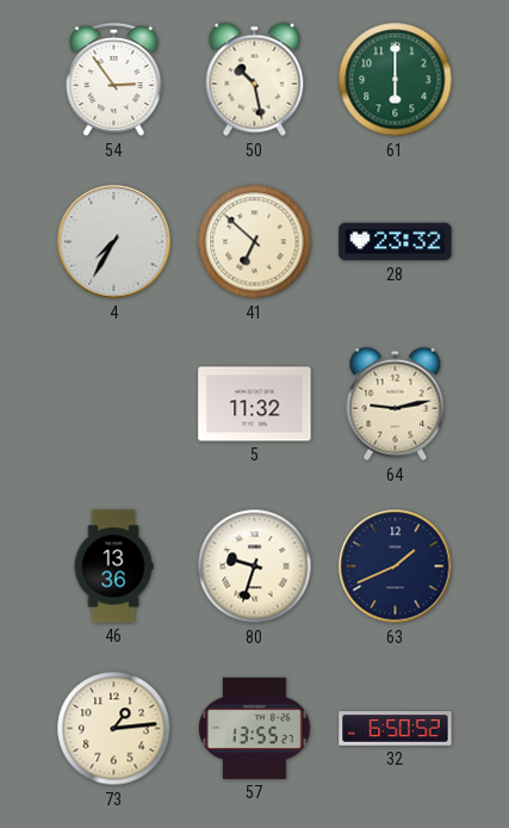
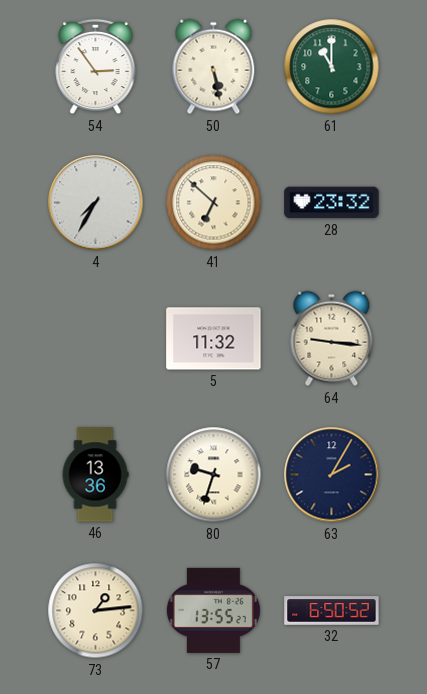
50: 10:28 -> 5:28
61: 6:00 -> 11:00
64: 9:13 -> 9:16
63: 1:41 -> 2:05
